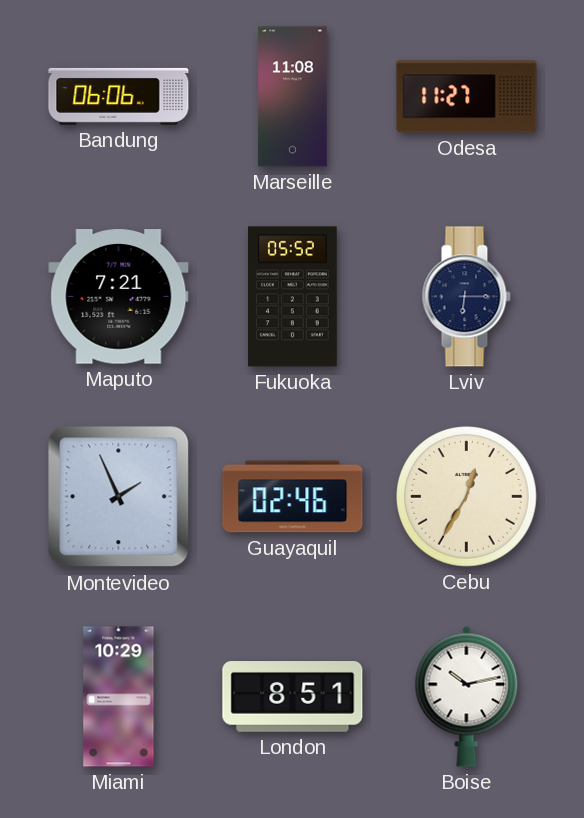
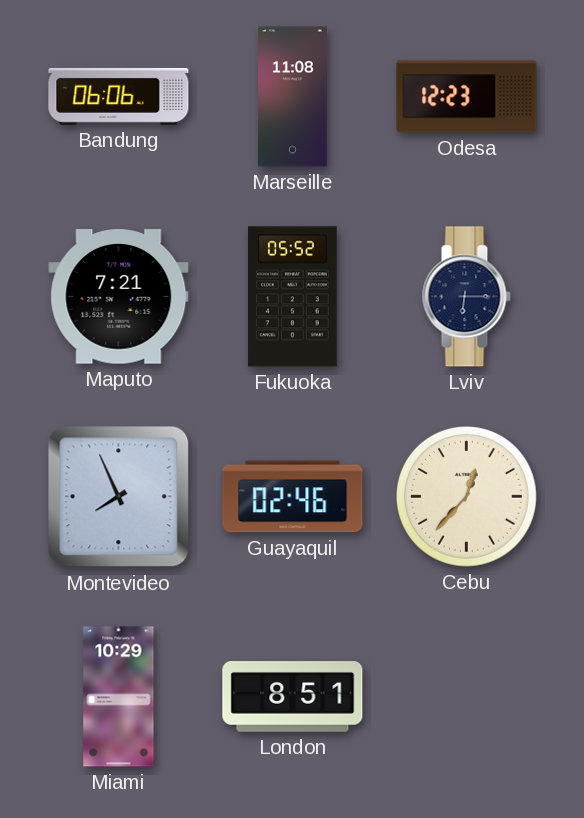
Odesa: 11:27 -> 12:23
Montevideo: 1:56 -> 7:56
Cebu: 12:35 -> 12:37
Boise: 10:13 -> none
